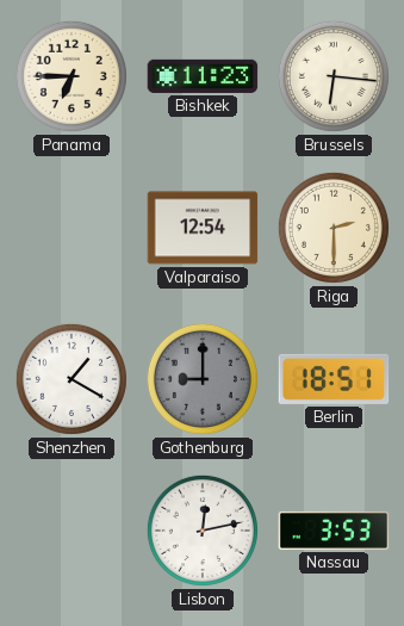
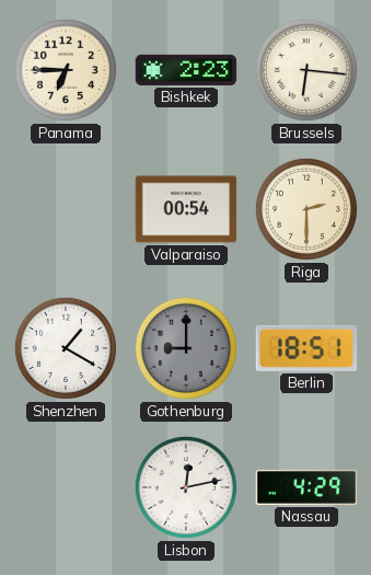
Bishkek: 11:23 -> 2:23
Valparaiso: 12:54 -> 00:54
Nassau: 3:53 -> 4:29
